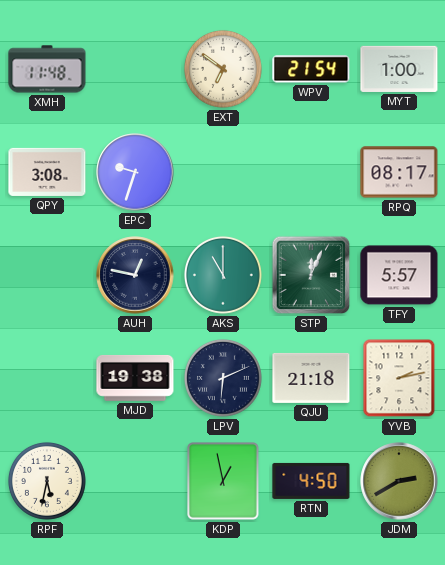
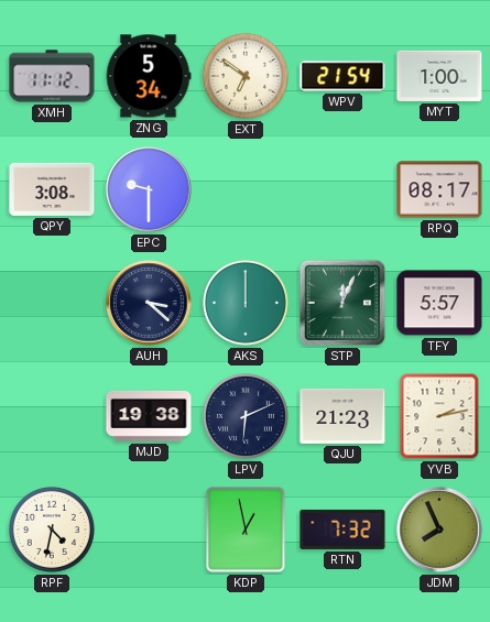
XMH: 11:48 -> 11:12
ZNG: none -> 5:34
EPC: 9:33 -> 9:30
AUH: 12:47 -> 3:22
AKS: 11:00 -> 12:00
QJU: 21:18 -> 21:23
RPF: 5:32 -> 4:32
RTN: 4:50 -> 7:32
JDM: 2:40 -> 7:56
